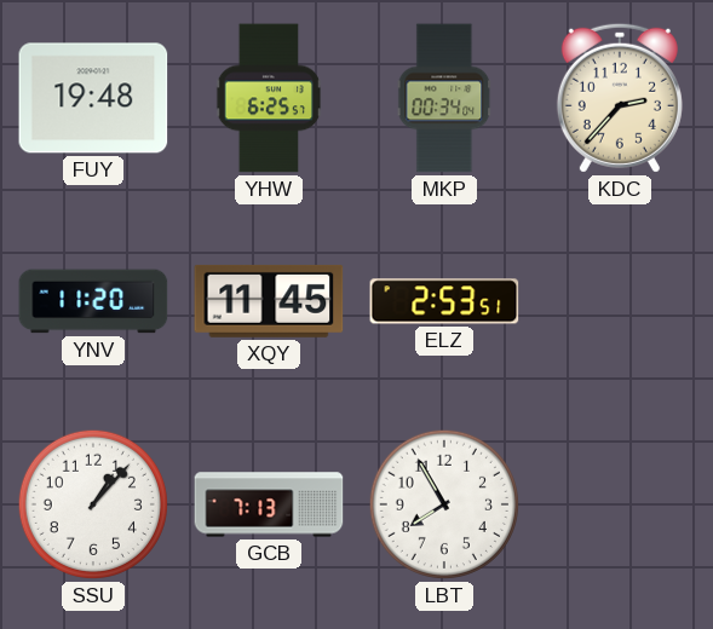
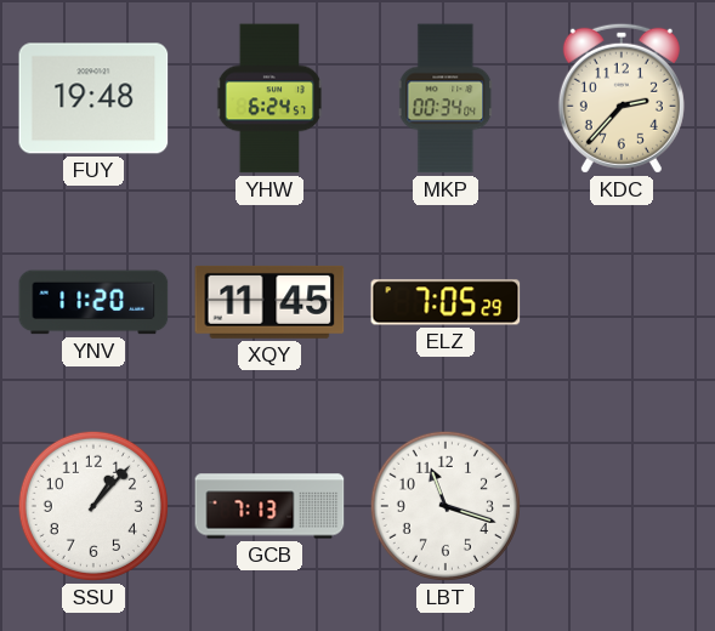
YHW: 6:25 -> 6:24
ELZ: 2:53 -> 7:05
LBT: 7:55 -> 11:18
